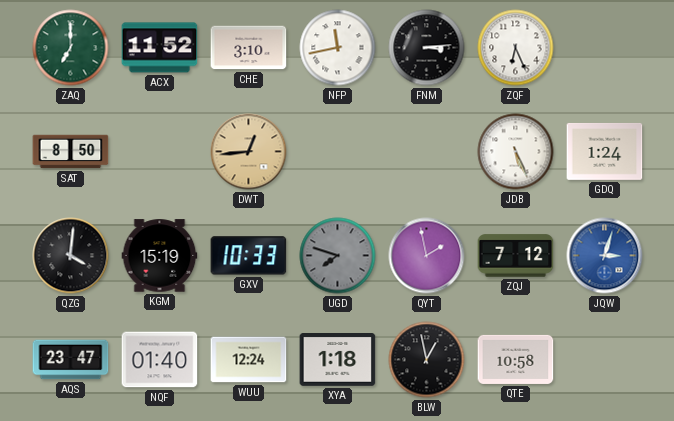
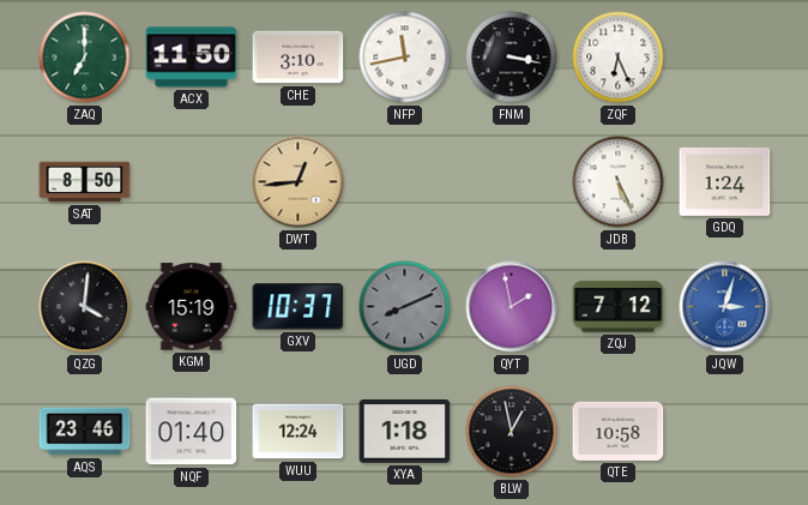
ACX: 11:52 -> 11:50
FNM: 3:14 -> 3:17
GXV: 10:33 -> 10:37
UGD: 7:48 -> 8:11
AQS: 23:47 -> 23:46
